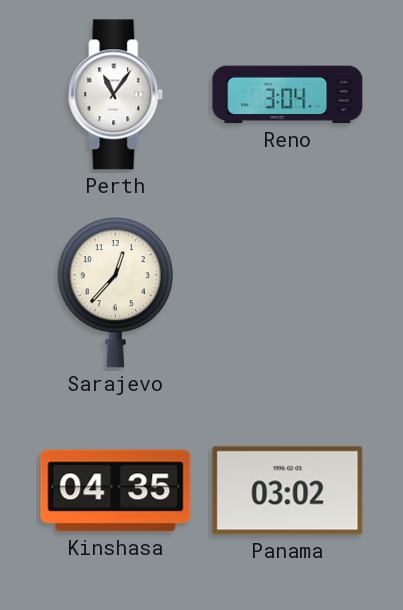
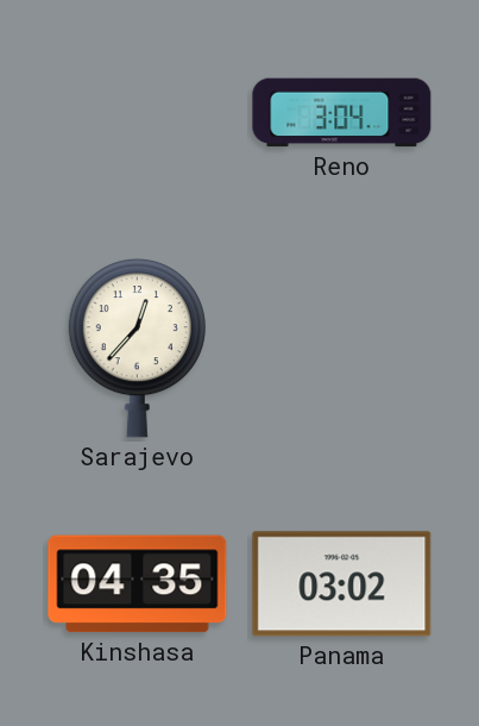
Perth: 11:06 -> none
